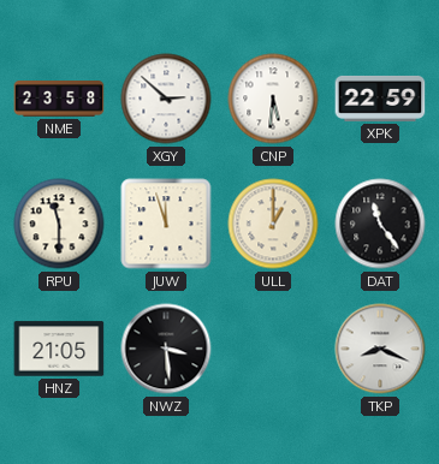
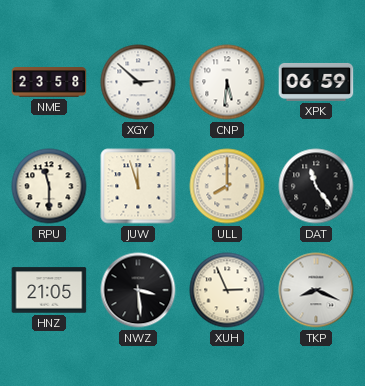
XPK: 22:59 -> 06:59
ULL: 1:00 -> 8:00
XUH: none -> 2:56
